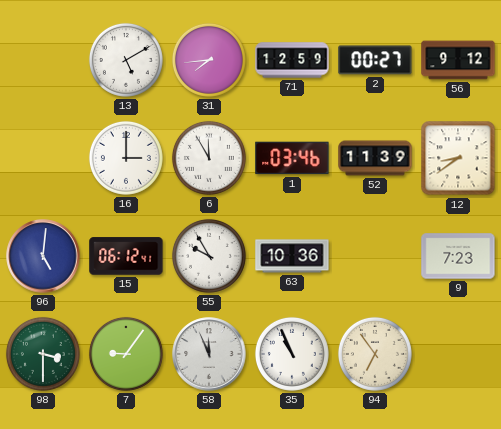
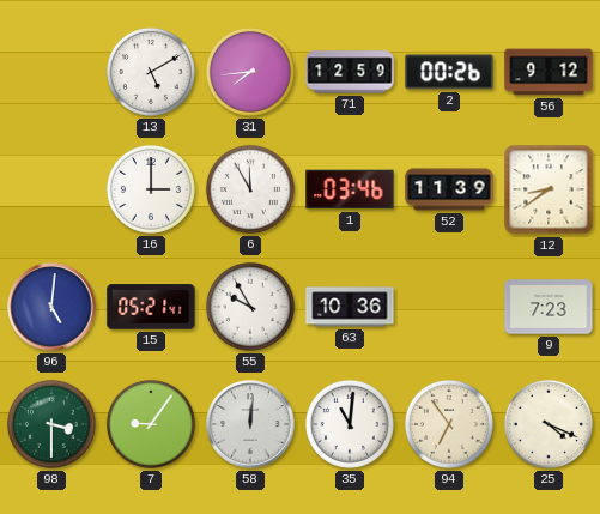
2: 00:27 -> 00:26
15: 06:12 -> 05:21
58: 11:56 -> 12:01
35: 10:56 -> 11:01
25: none -> 4:19
